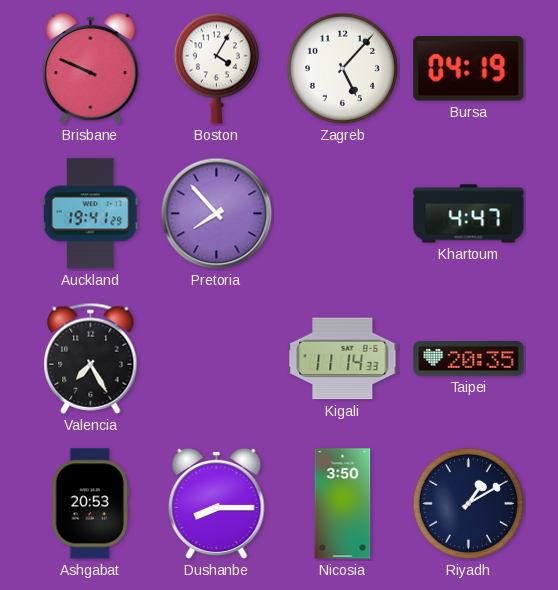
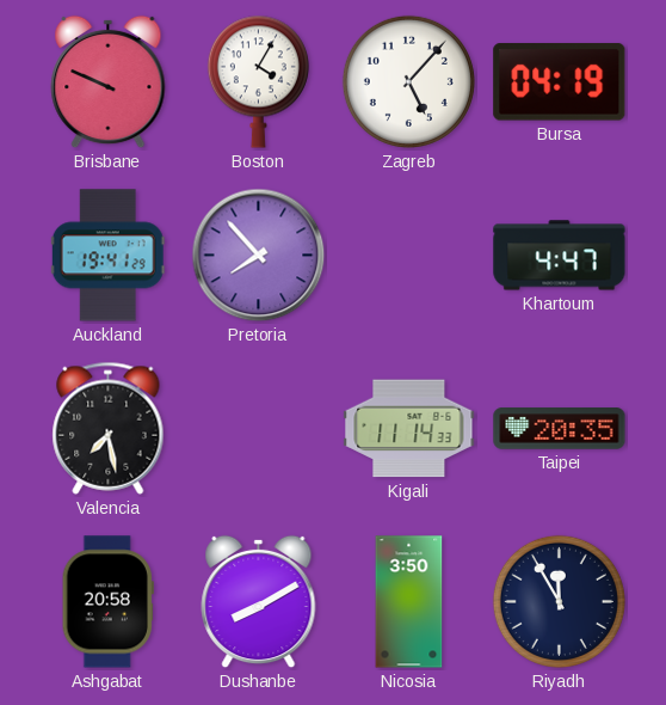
Valencia: 7:25 -> 7:28
Ashgabat: 20:53 -> 20:58
Dushanbe: 8:15 -> 8:10
Riyadh: 1:10 -> 11:55
